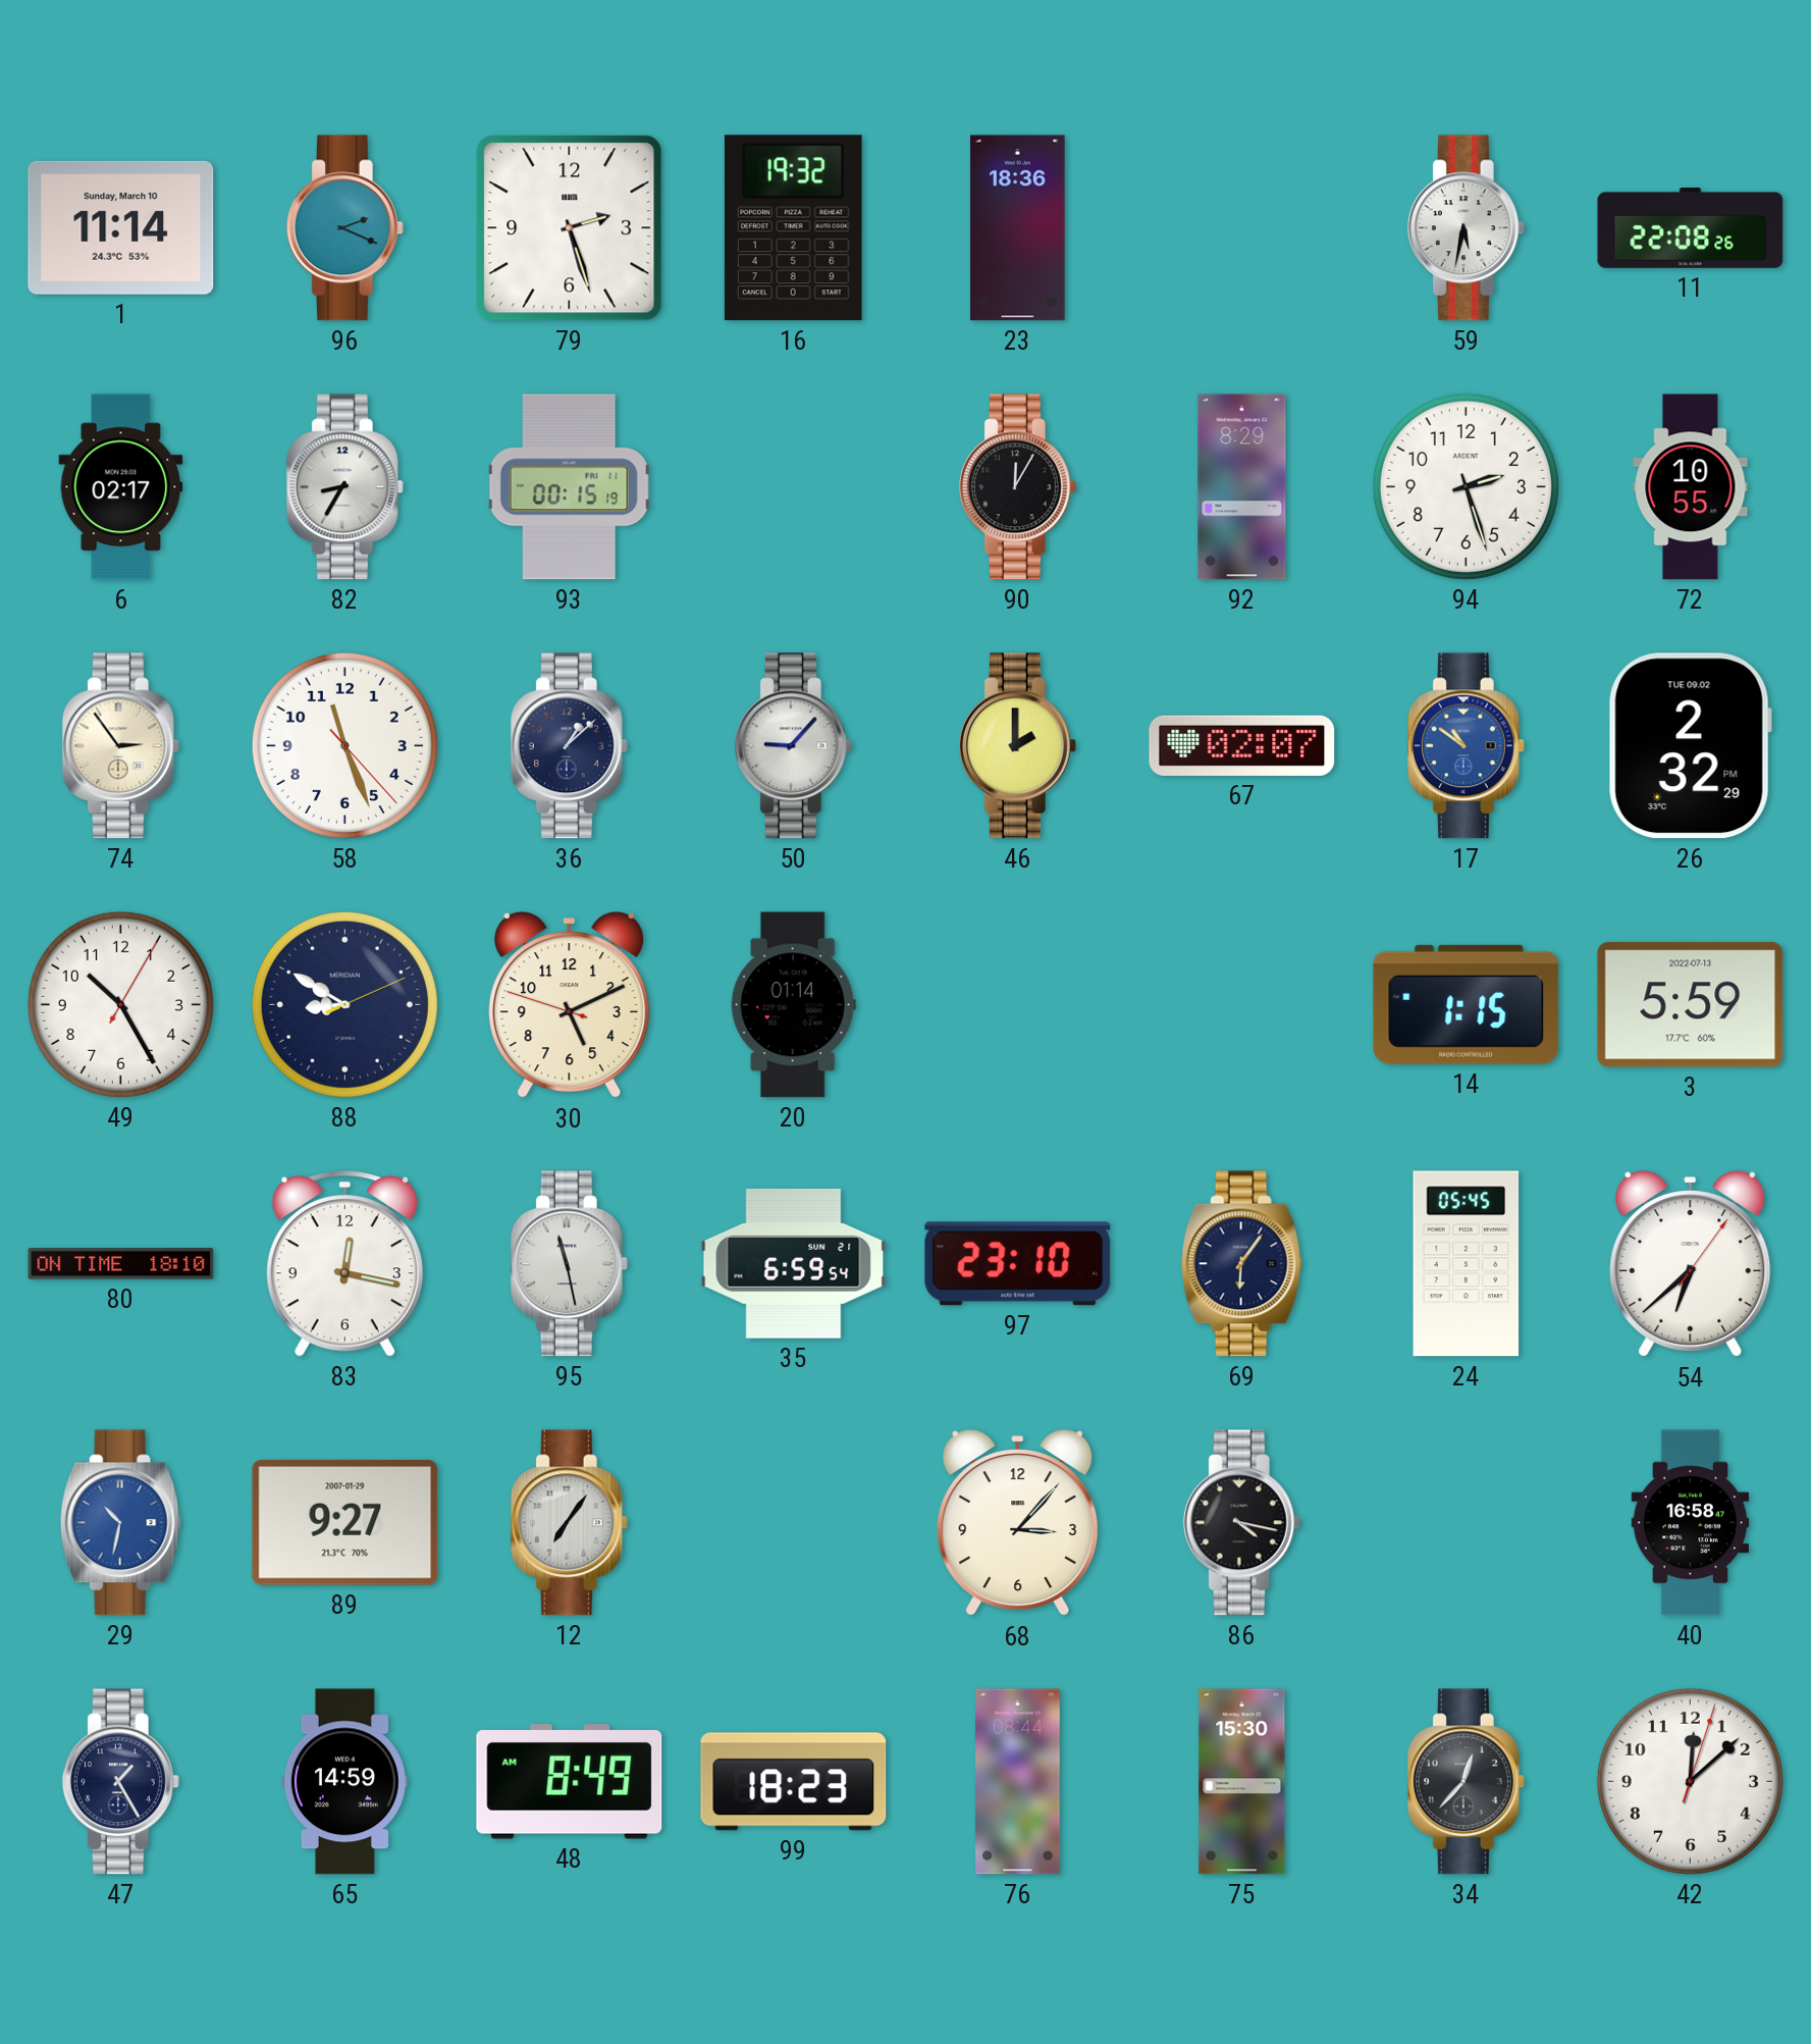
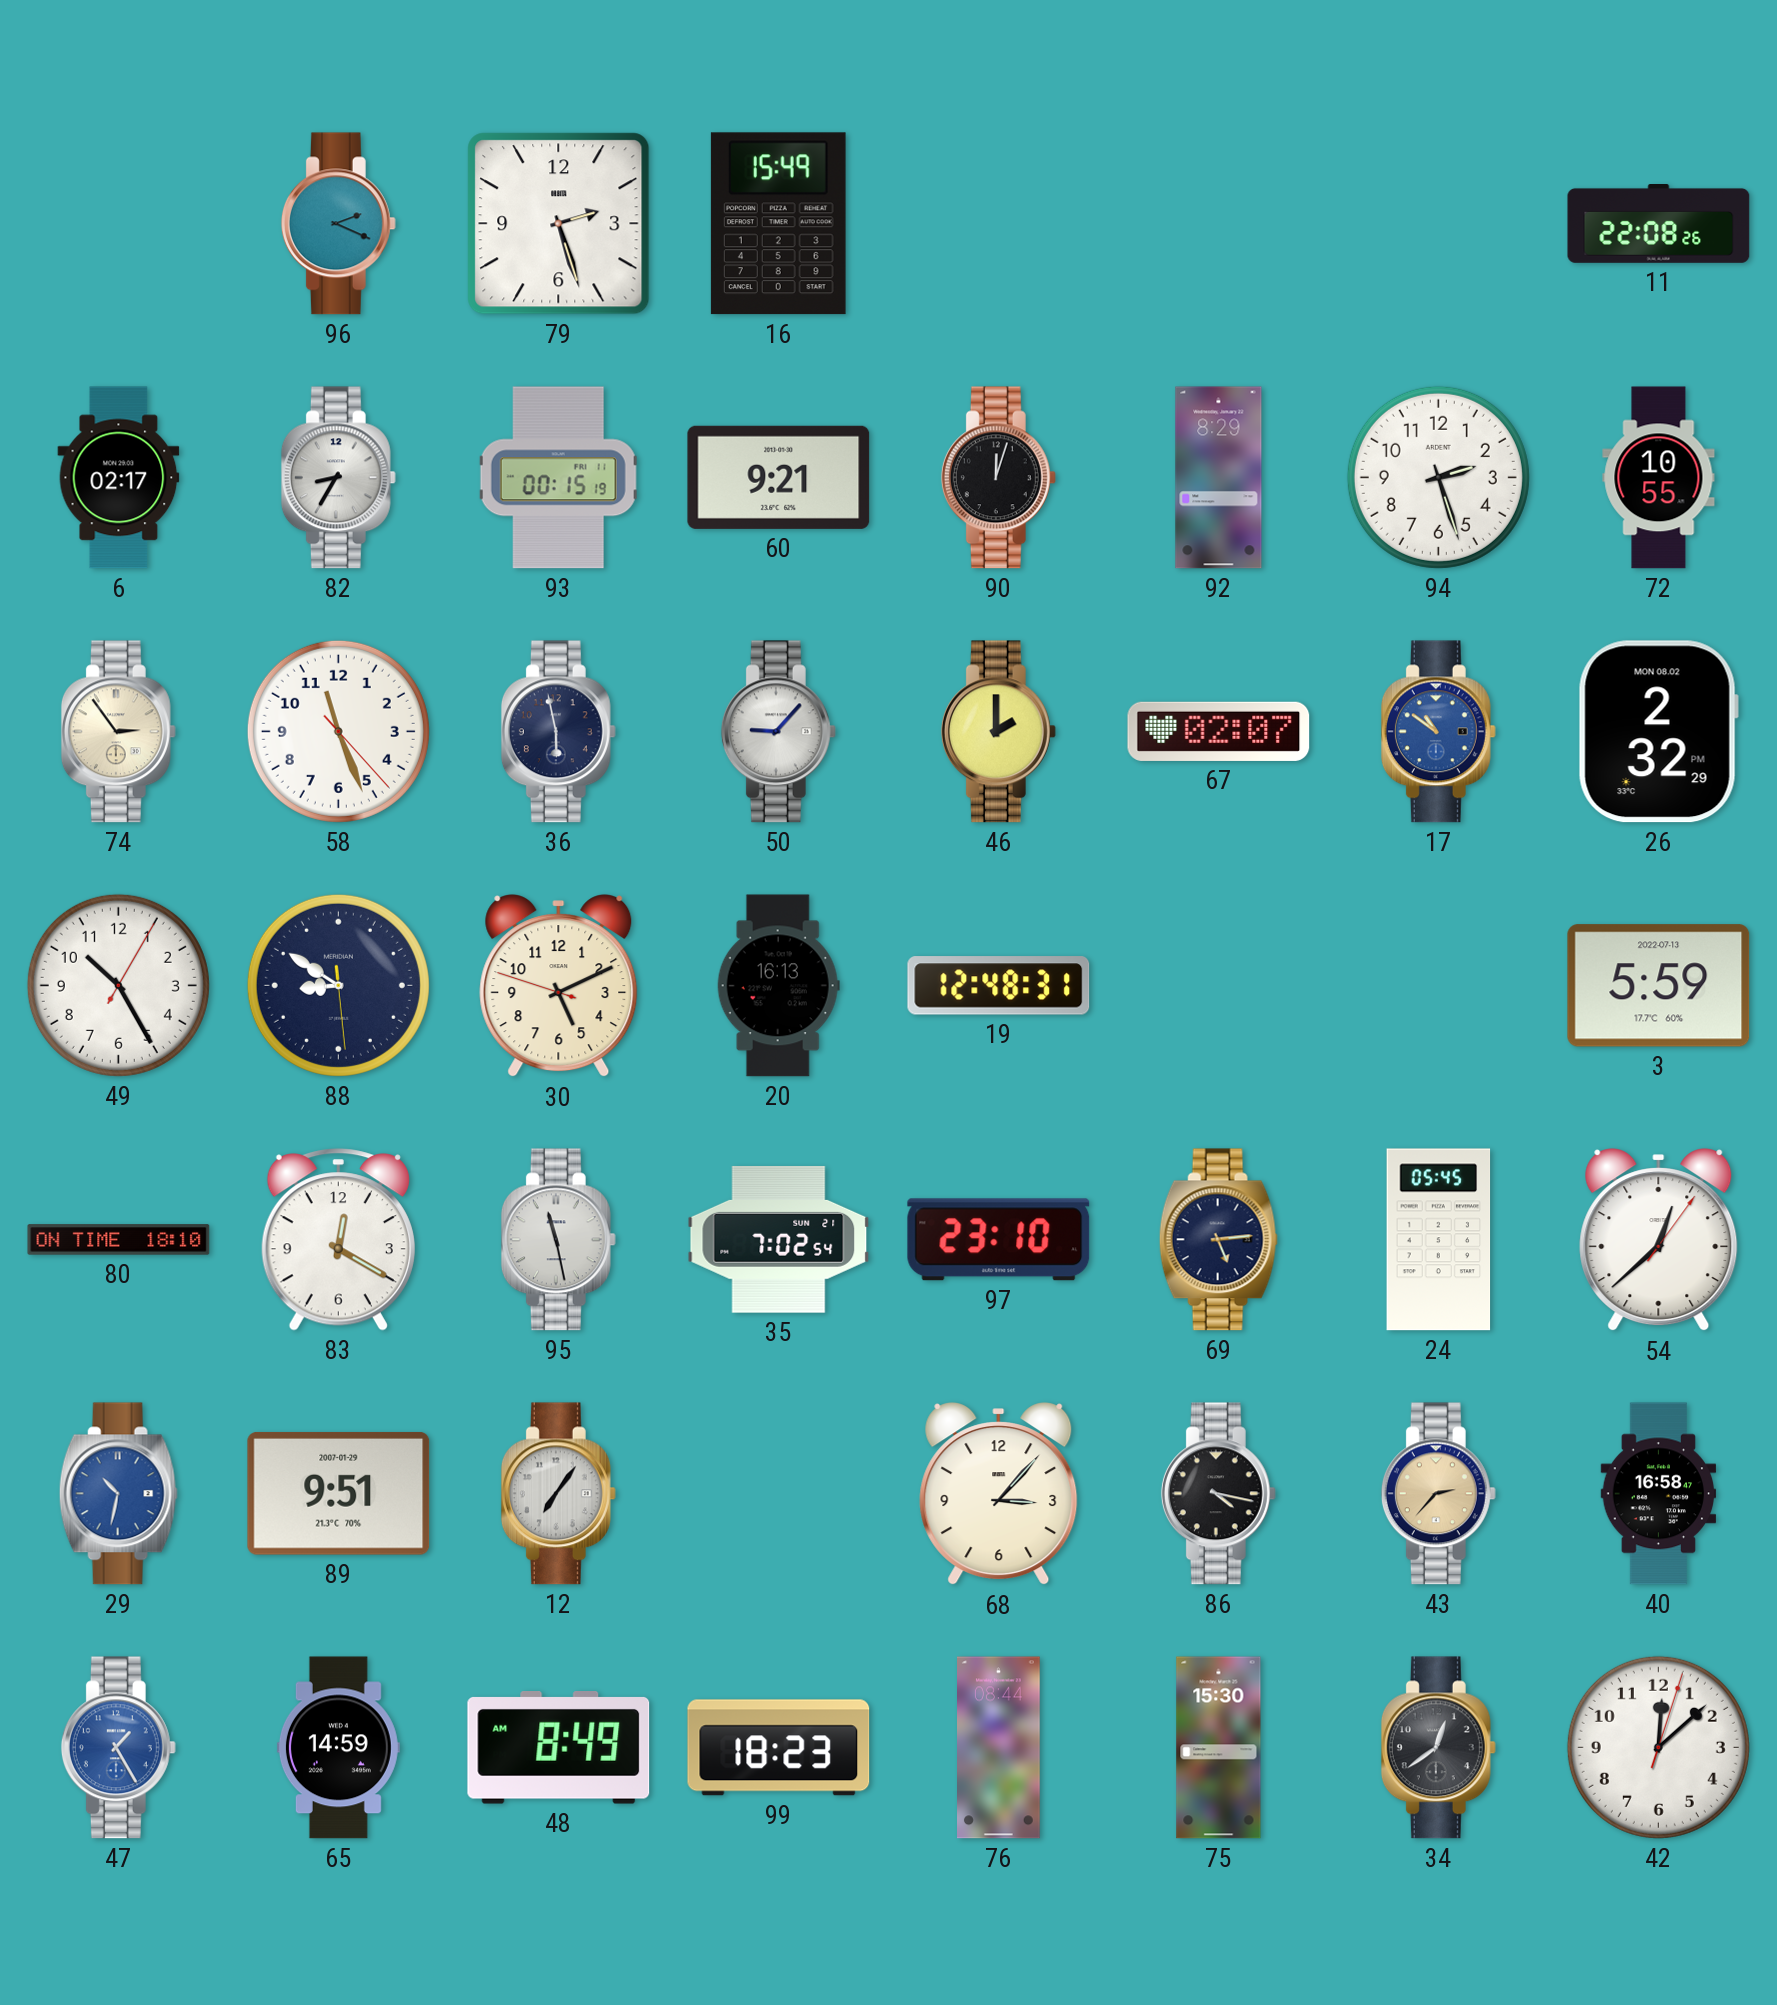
1: 11:14 -> none
16: 19:32 -> 15:49
23: 18:36 -> none
59: 5:32 -> none
60: none -> 9:21
90: 12:05 -> 12:03
36: 1:08 -> 5:58
26 date: TUE 09.02 -> MON 08.02
88: 8:50:11 -> 8:50:29
20: 01:14 -> 16:13
19: none -> 12:48
14: 1:15 -> none
83: 12:17 -> 12:20
35: 6:59 -> 7:02
69: 6:06 -> 5:14
54: 6:38 -> 12:38
89: 9:27 -> 9:51
43: none -> 2:37
47 dial: navy -> blue
34: 12:37 -> 12:39
